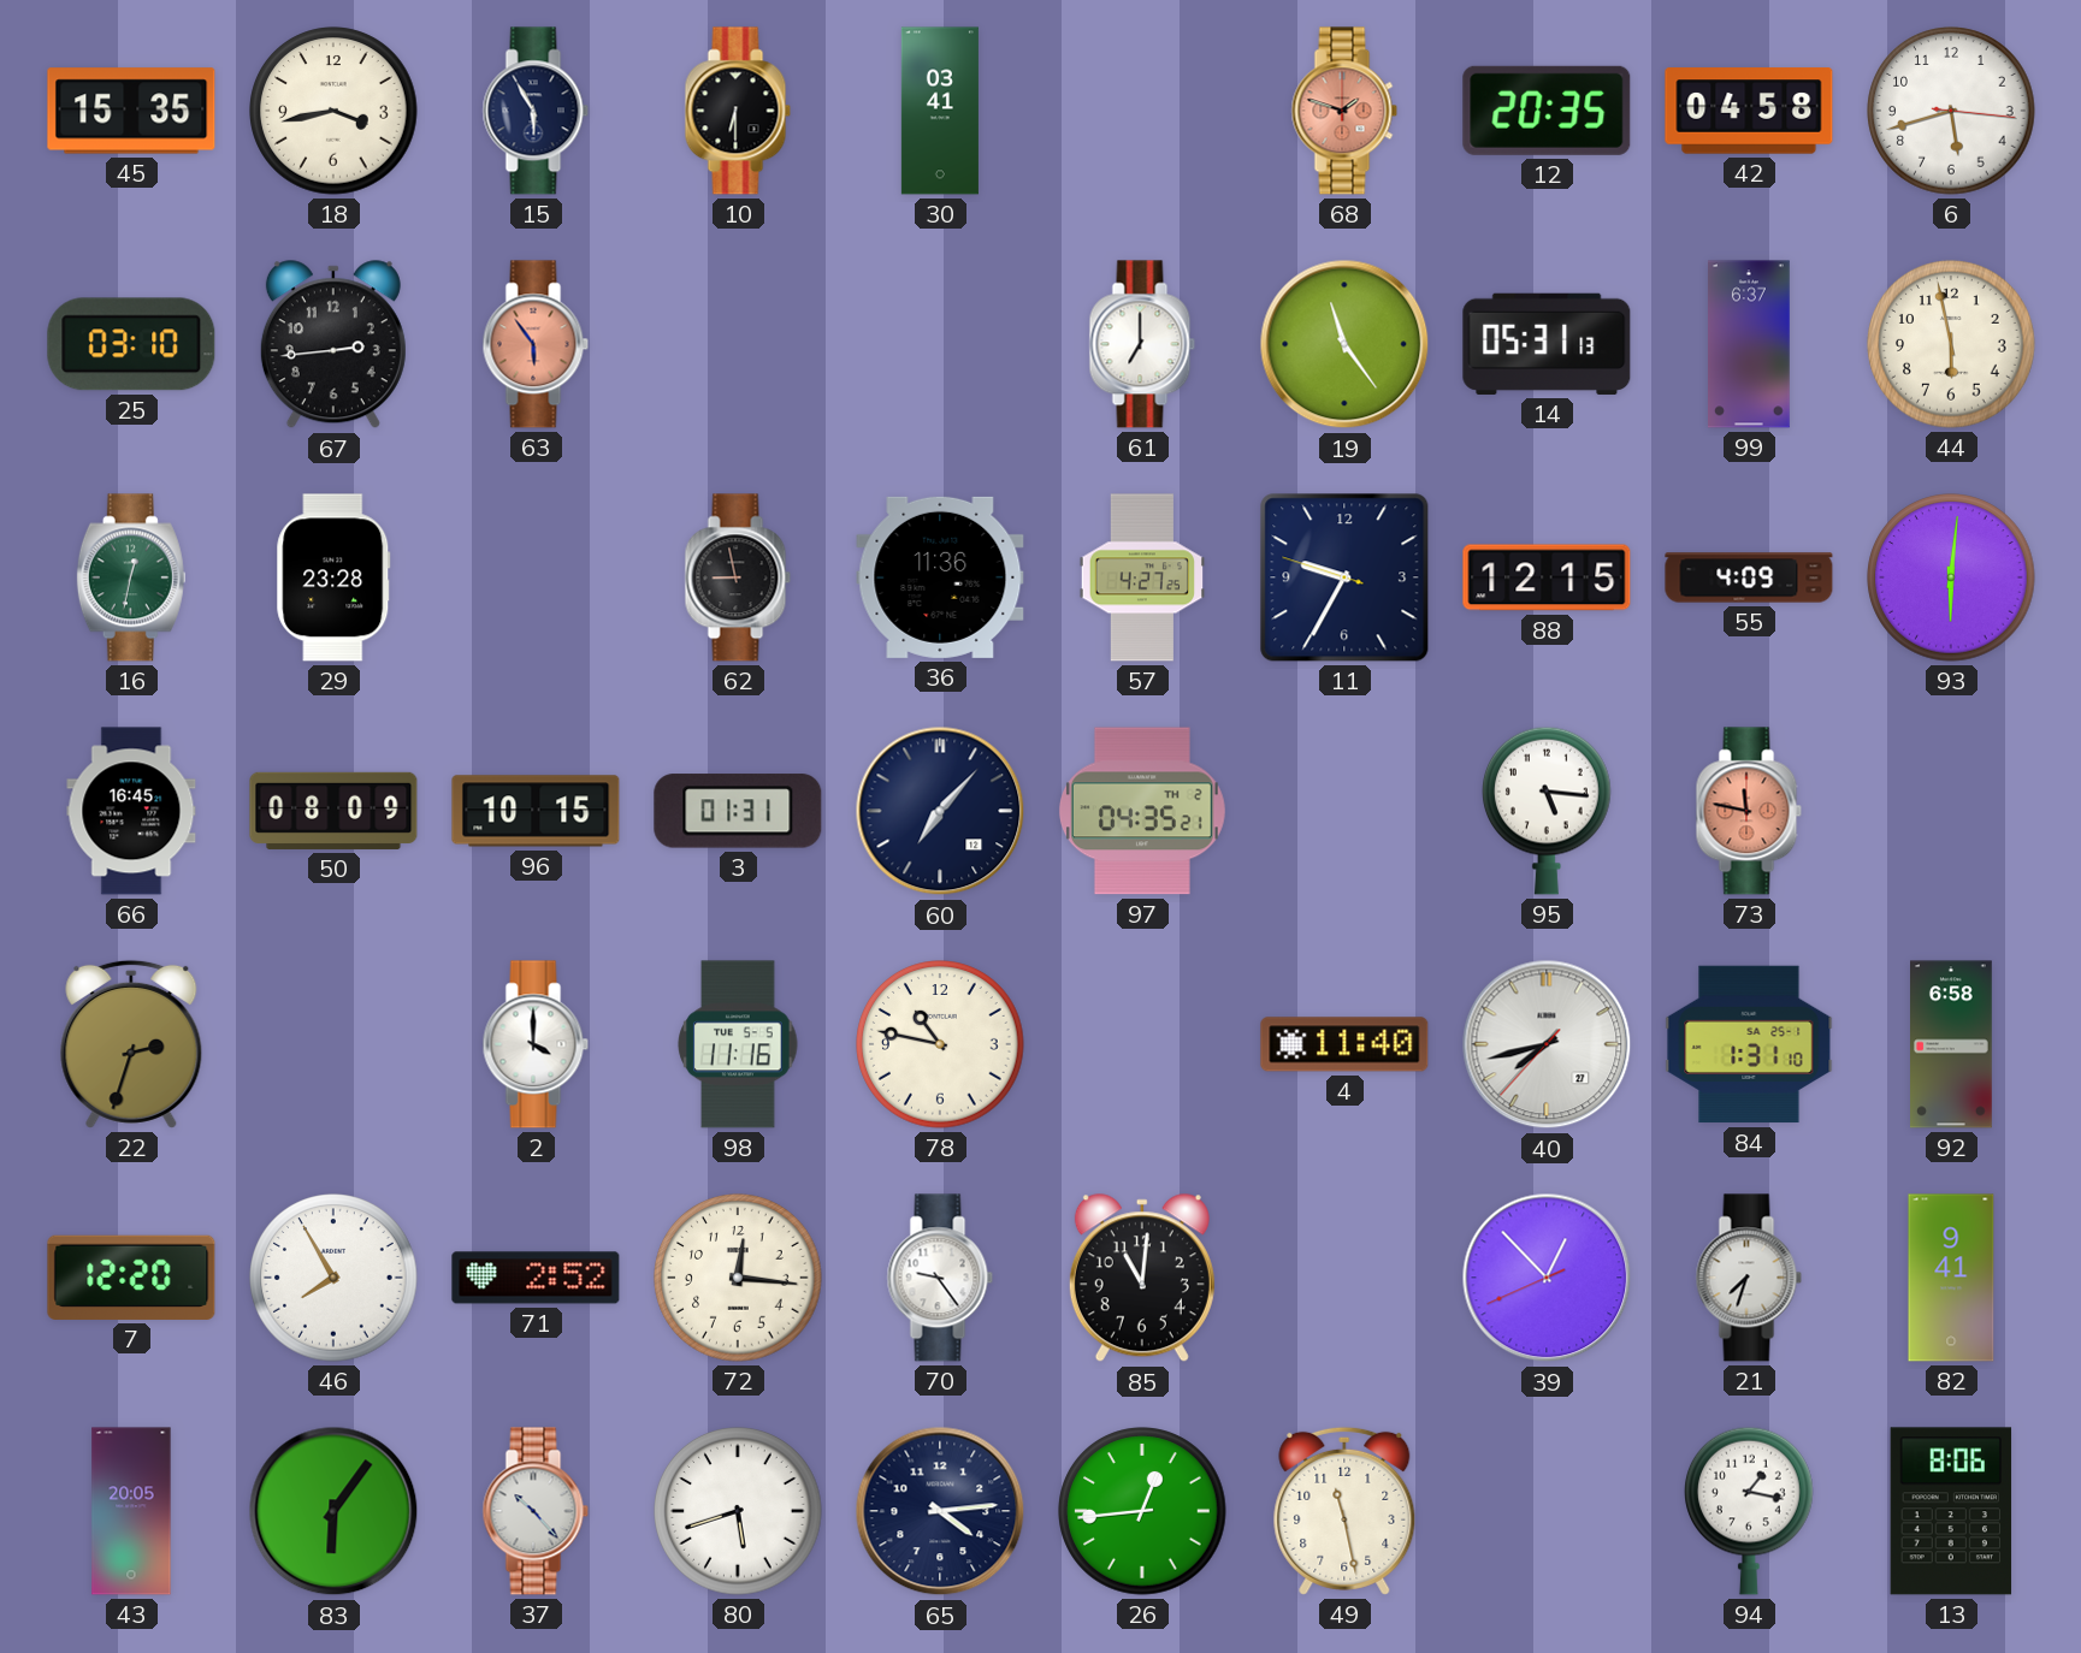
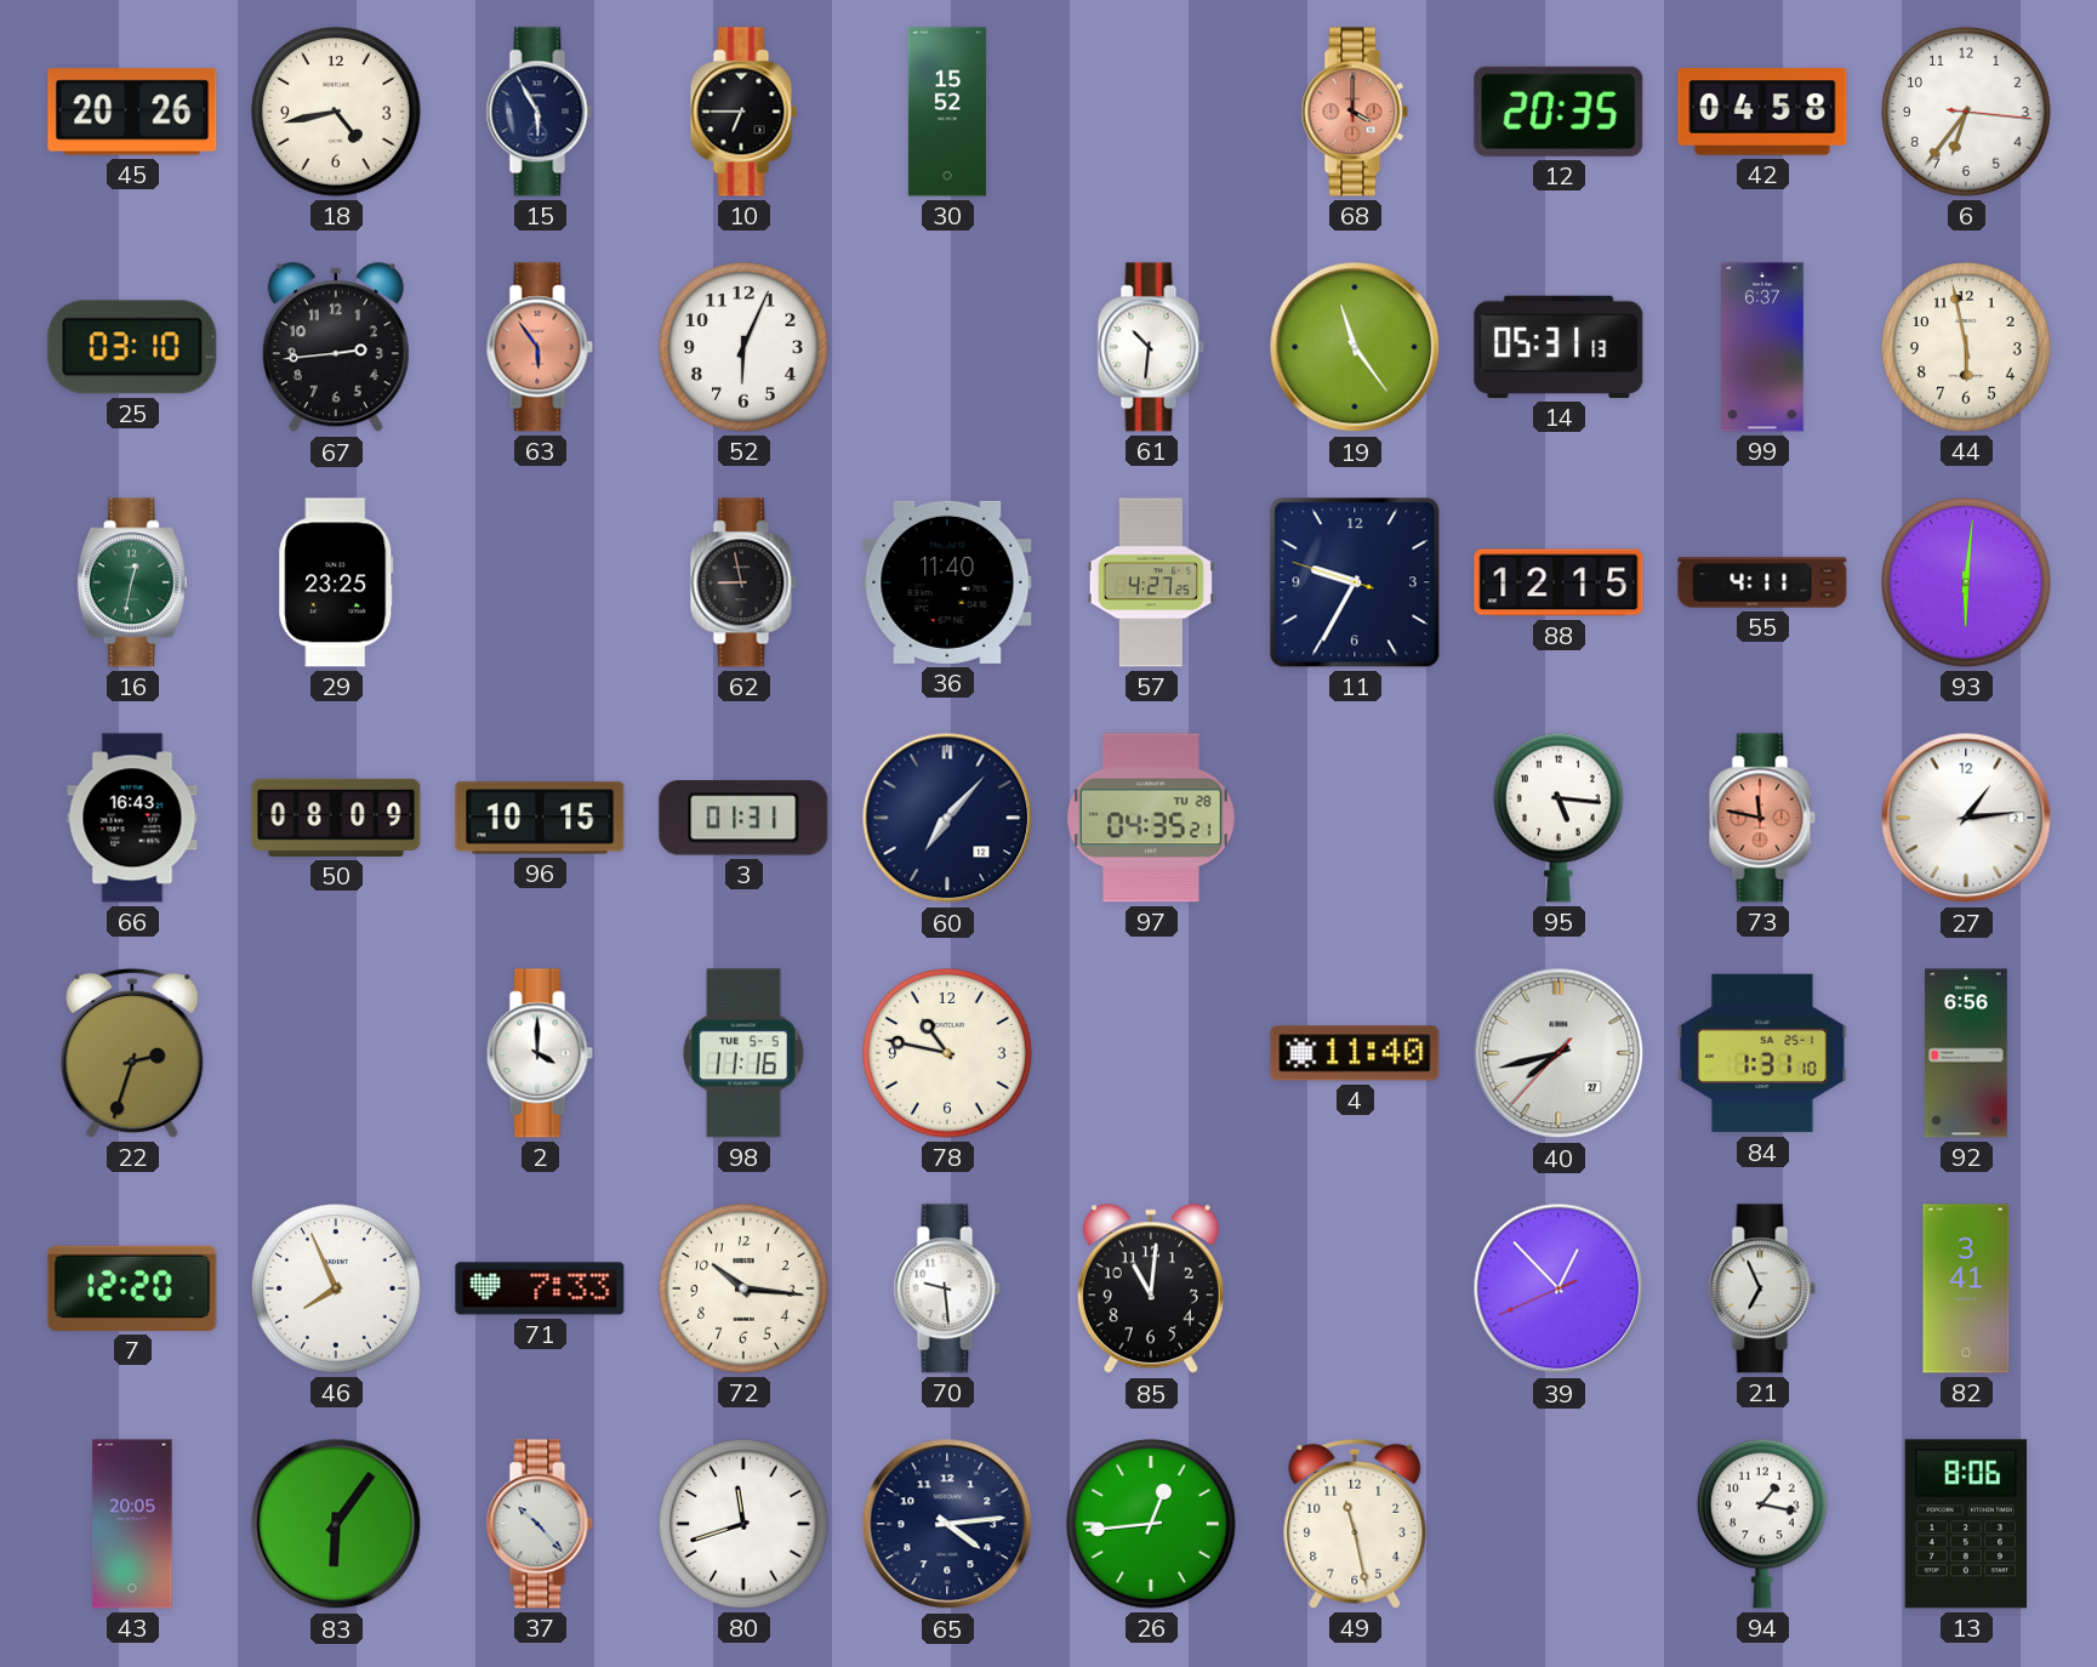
45: 15:35 -> 20:26
18: 3:43 -> 4:43
10: 6:30 -> 6:45
30: 03:41 -> 15:52
68: 1:48 -> 4:00
6: 5:42 -> 6:36
52: none -> 6:04
61: 7:00 -> 10:31
29: 23:28 -> 23:25
36: 11:36 -> 11:40
55: 4:09 -> 4:11
66: 16:45 -> 16:43
97 date: TH 2 -> TU 28
27: none -> 1:14
92: 6:58 -> 6:56
46: 7:55 -> 7:56
71: 2:52 -> 7:33
72: 12:16 -> 10:16
70: 9:24 -> 9:29
21: 7:33 -> 6:56
82: 9:41 -> 3:41
80: 5:42 -> 11:42
